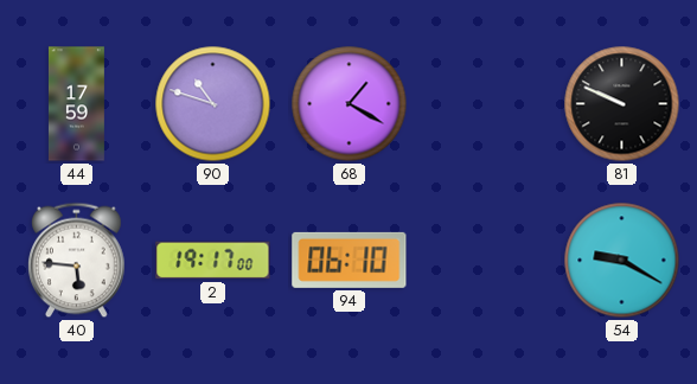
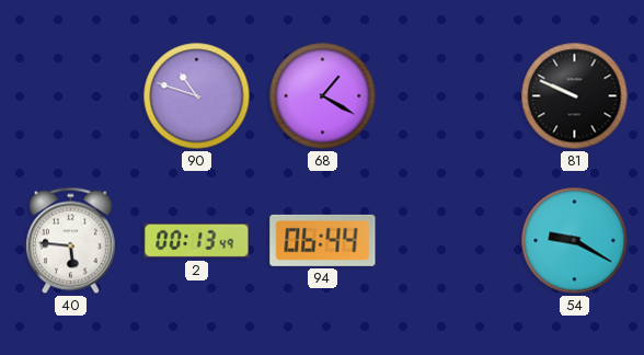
44: 17:59 -> none
2: 19:17 -> 00:13
94: 06:10 -> 06:44
